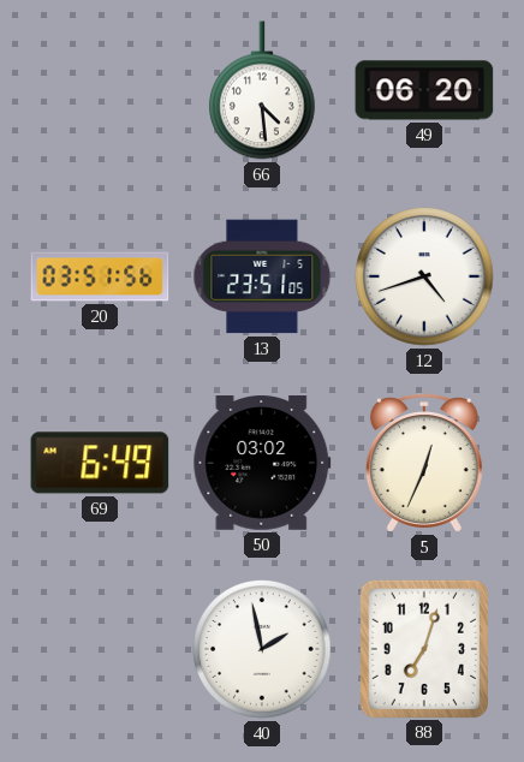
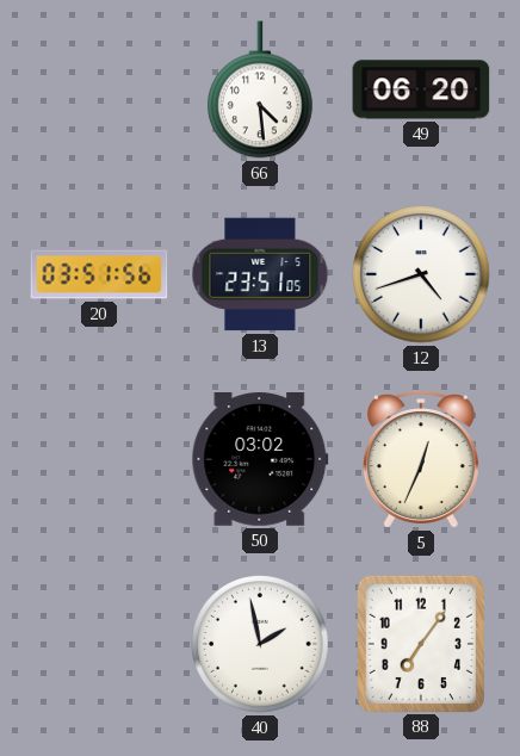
69: 6:49 -> none
88: 7:03 -> 7:06
